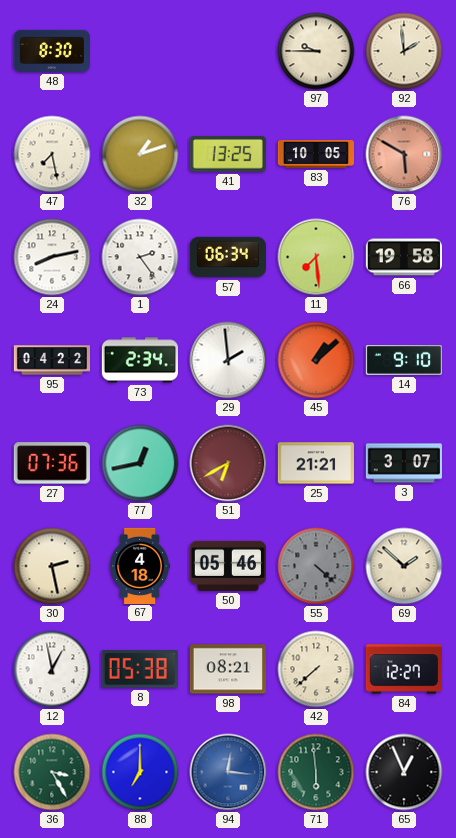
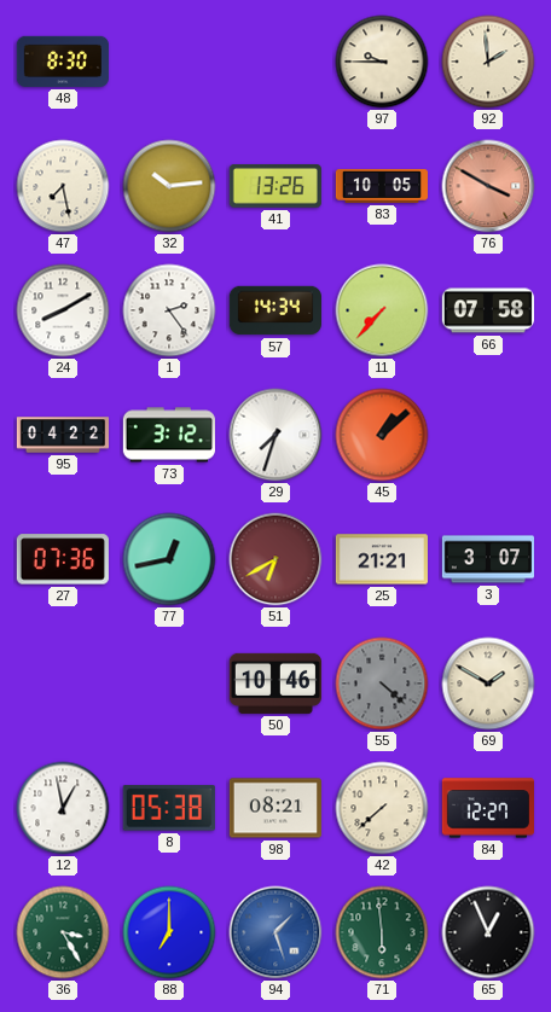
32: 1:12 -> 10:14
41: 13:25 -> 13:26
76: 5:50 -> 3:50
24: 8:13 -> 8:10
57: 06:34 -> 14:34
11: 7:29 -> 7:37
66: 19:58 -> 07:58
73: 2:34 -> 3:12
29: 1:59 -> 7:33
14: 9:10 -> none
30: 2:28 -> none
67: 4:18 -> none
50: 05:46 -> 10:46
69: 1:52 -> 1:50
94: 12:16 -> 1:27
